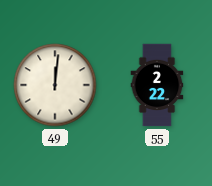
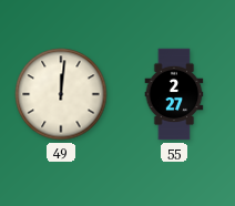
55: 2:22 -> 2:27
